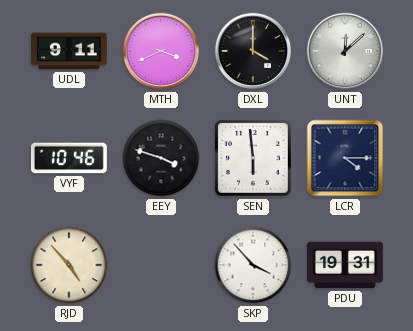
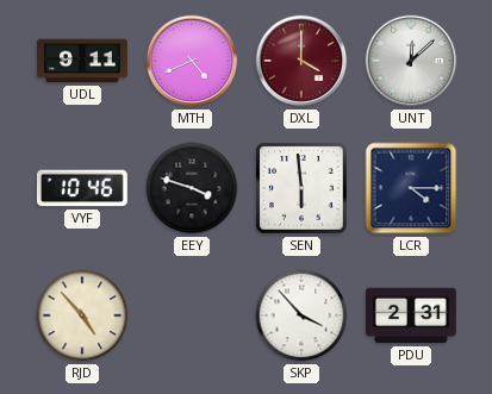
MTH: 3:41 -> 4:41
DXL dial: black -> burgundy
PDU: 19:31 -> 2:31
